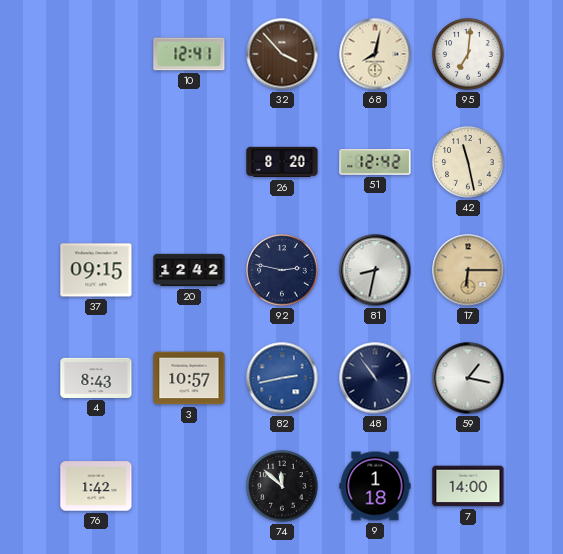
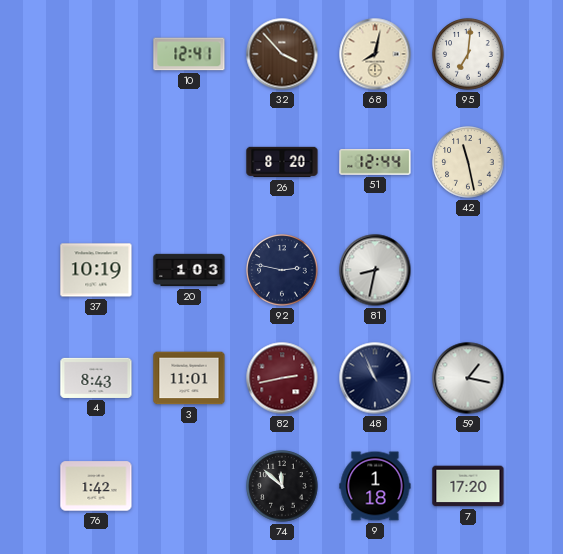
51: 12:42 -> 12:44
37: 09:15 -> 10:19
20: 12:42 -> 1:03
17: 6:15 -> none
3: 10:57 -> 11:01
82 dial: blue -> burgundy
48: 10:54 -> 10:56
7: 14:00 -> 17:20
